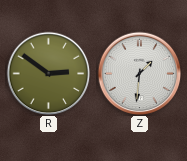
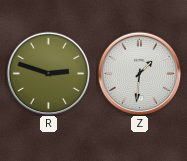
R: 2:51 -> 2:48
